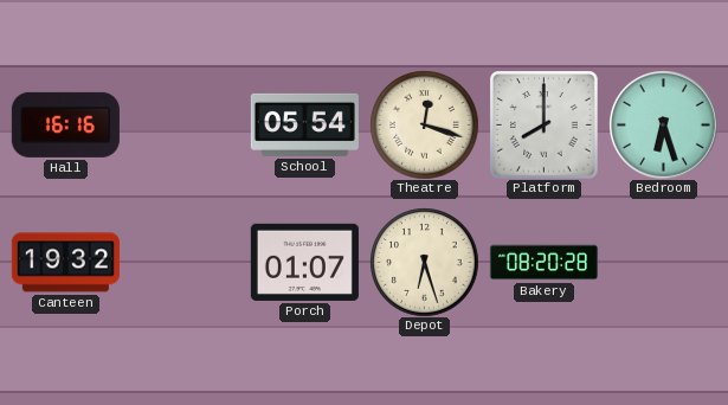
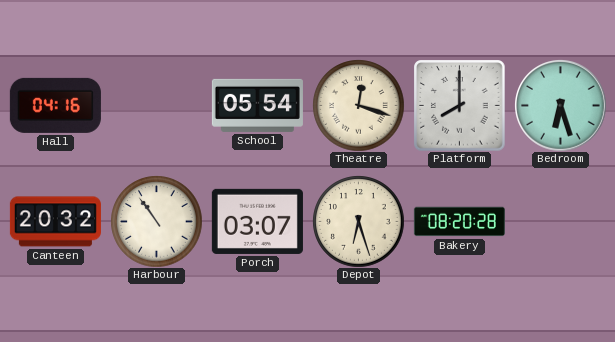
Hall: 16:16 -> 04:16
Canteen: 19:32 -> 20:32
Harbour: none -> 10:54
Porch: 01:07 -> 03:07
